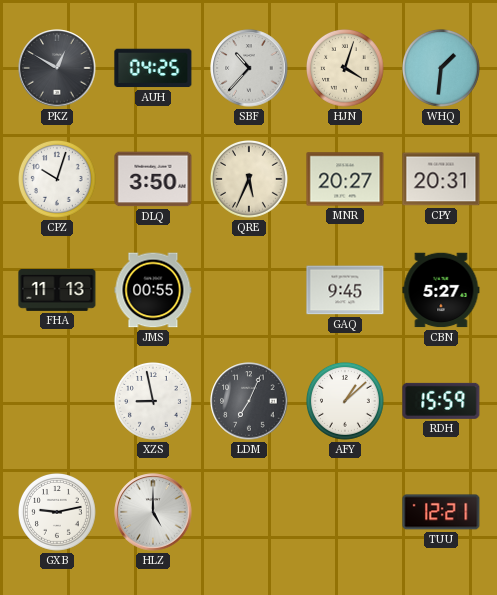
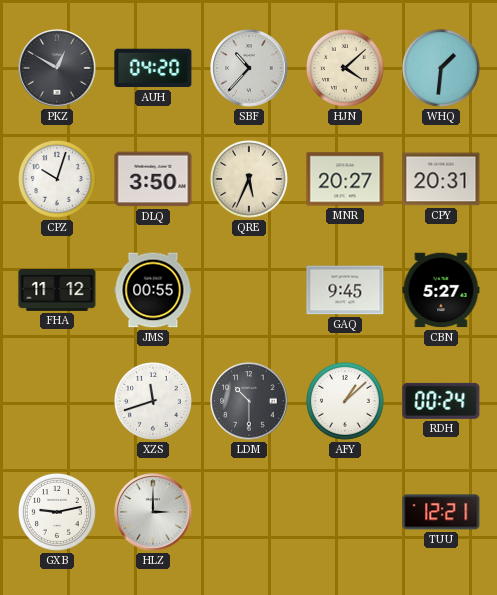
AUH: 04:25 -> 04:20
HJN: 4:03 -> 4:08
FHA: 11:13 -> 11:12
XZS: 8:58 -> 11:42
LDM: 7:04 -> 10:30
RDH: 15:59 -> 00:24
HLZ: 5:00 -> 3:00
